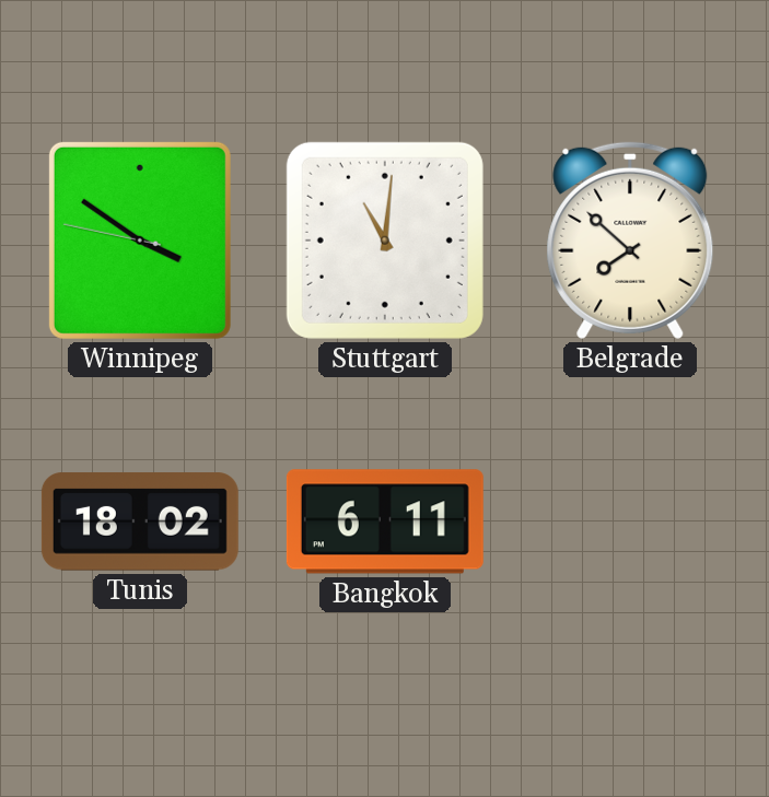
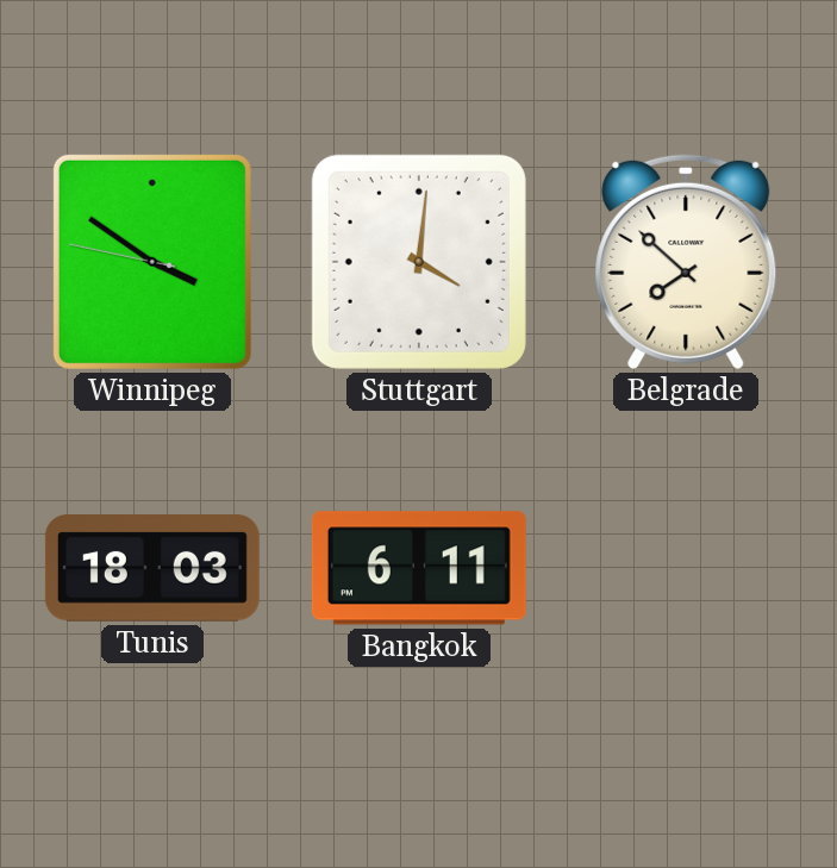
Stuttgart: 11:01 -> 4:01
Tunis: 18:02 -> 18:03
